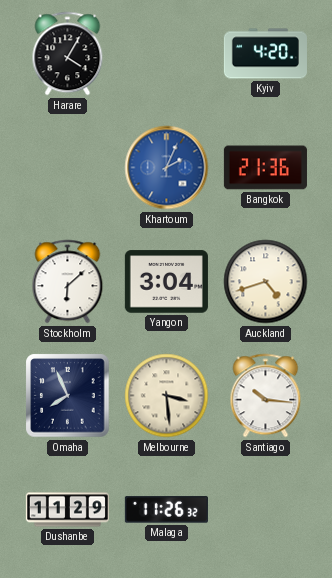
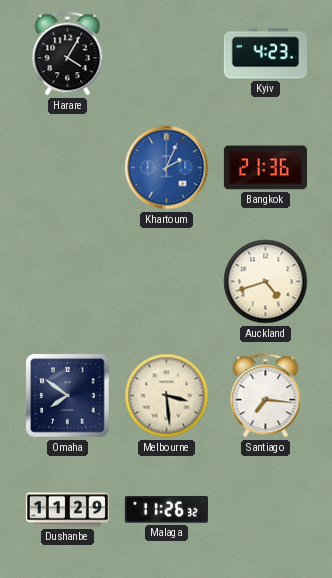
Kyiv: 4:20 -> 4:23
Stockholm: 6:08 -> none
Yangon: 3:04 -> none
Omaha: 7:56 -> 7:51
Santiago: 10:16 -> 7:16
